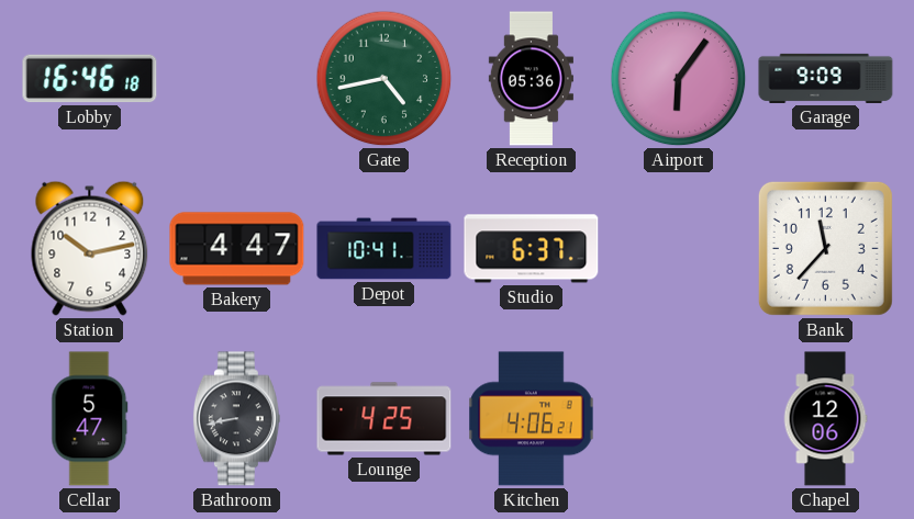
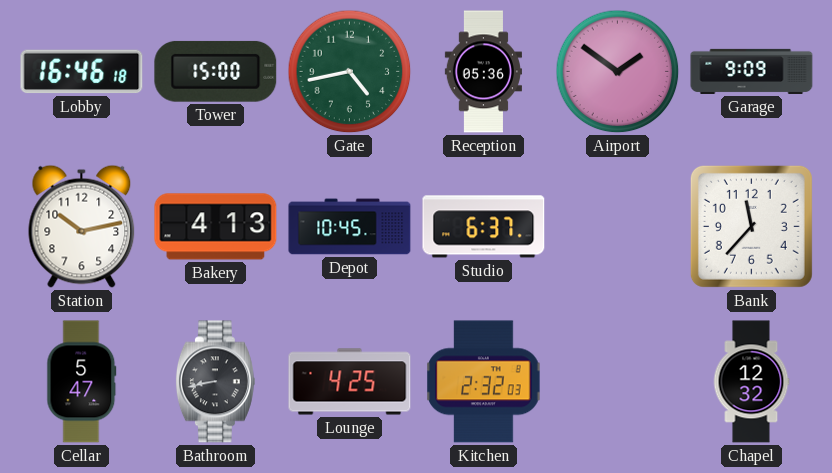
Tower: none -> 15:00
Airport: 6:06 -> 1:51
Bakery: 4:47 -> 4:13
Depot: 10:41 -> 10:45
Kitchen: 4:06 -> 2:32
Chapel: 12:06 -> 12:32
